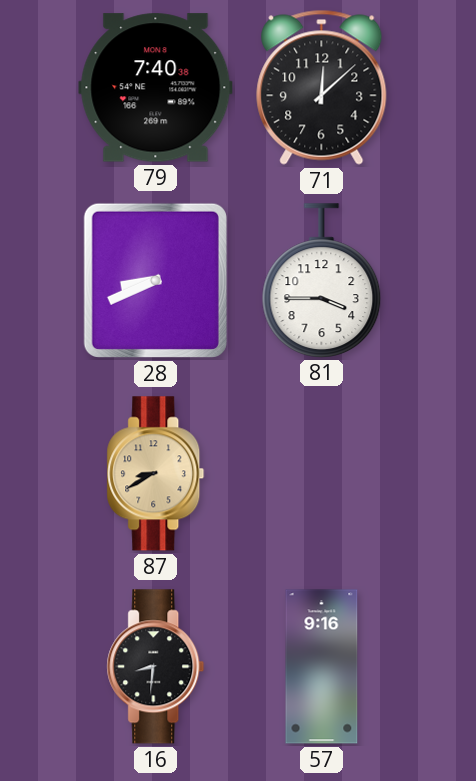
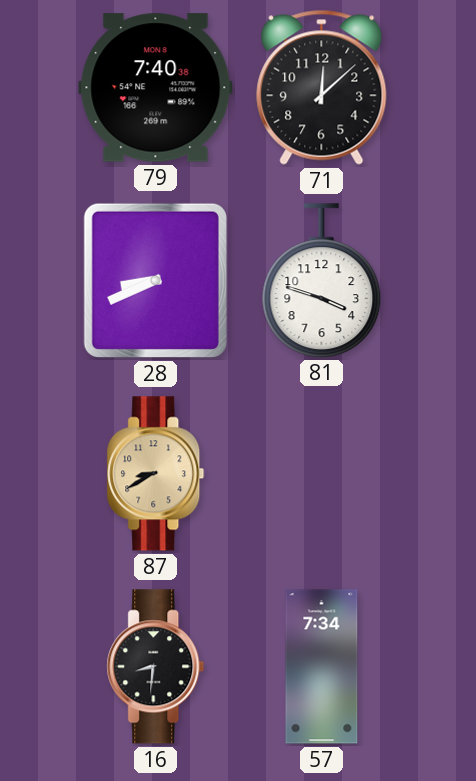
81: 3:45 -> 3:48
57: 9:16 -> 7:34
